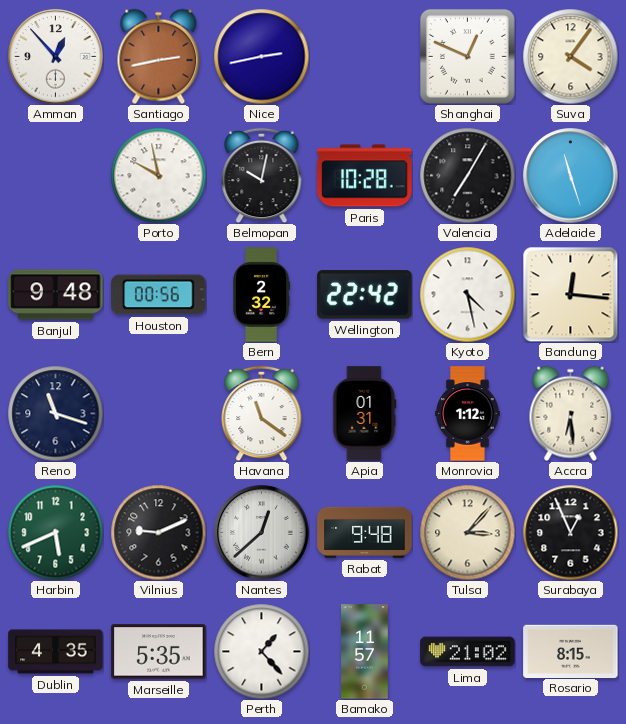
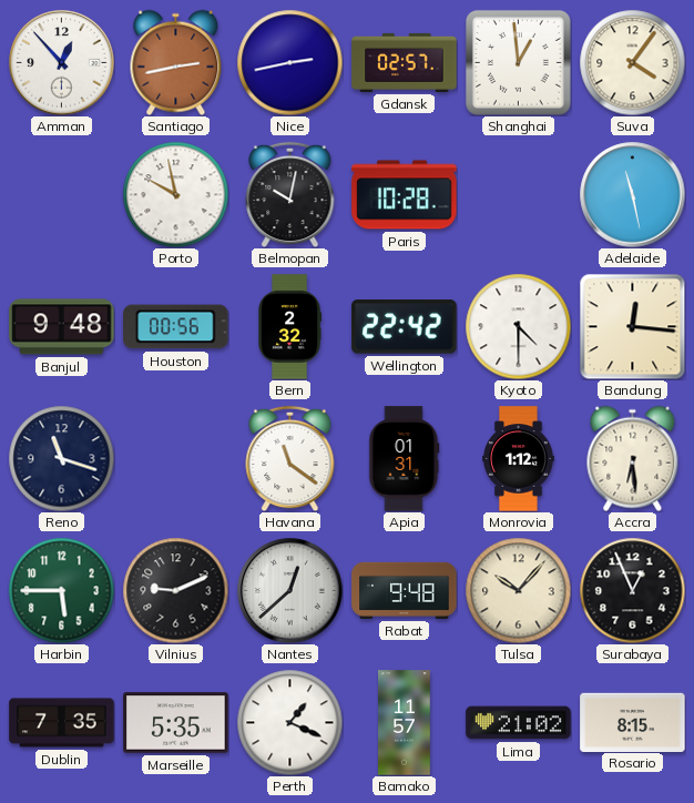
Gdansk: none -> 02:57
Shanghai: 12:49 -> 12:59
Valencia: 7:05 -> none
Adelaide: 11:27 -> 11:28
Kyoto: 4:28 -> 4:30
Harbin: 5:41 -> 5:45
Tulsa: 3:07 -> 10:07
Dublin: 4:35 -> 7:35
Perth: 1:23 -> 1:19
